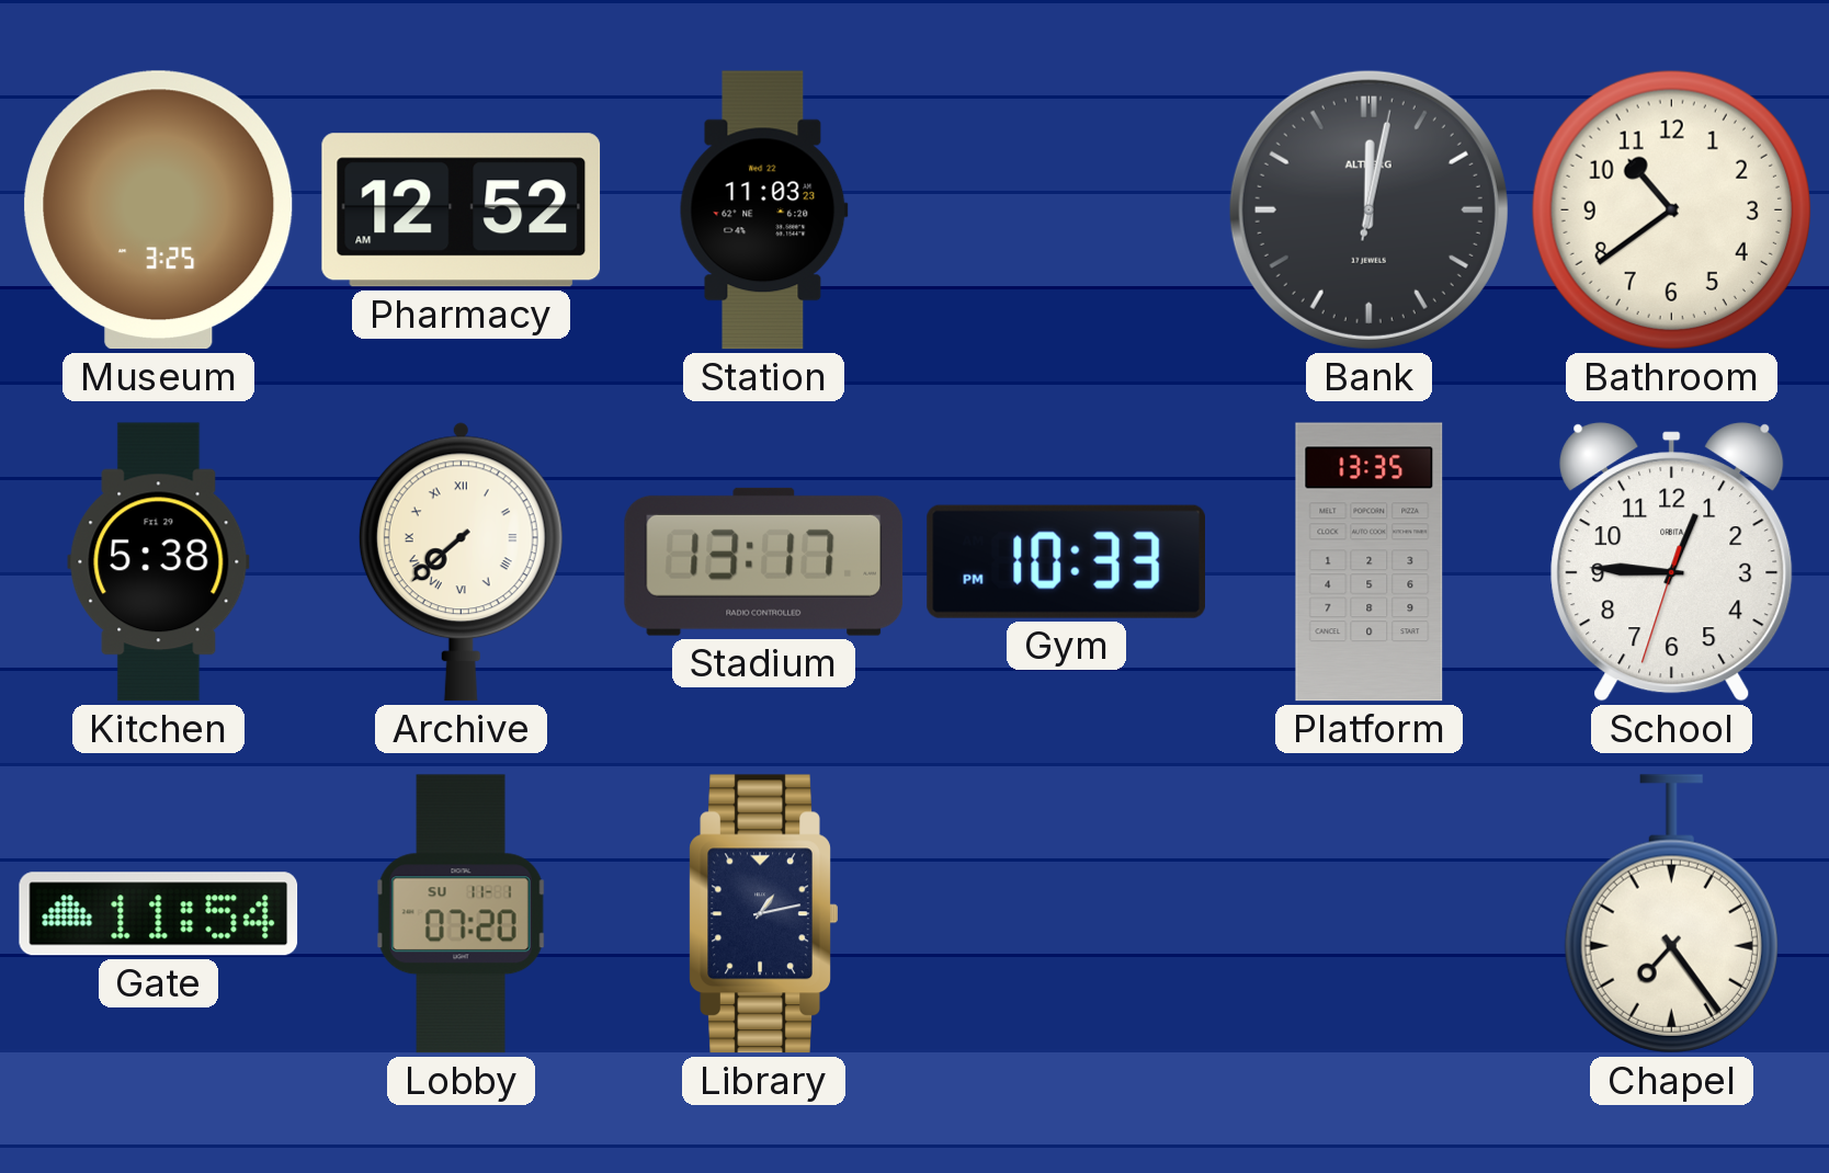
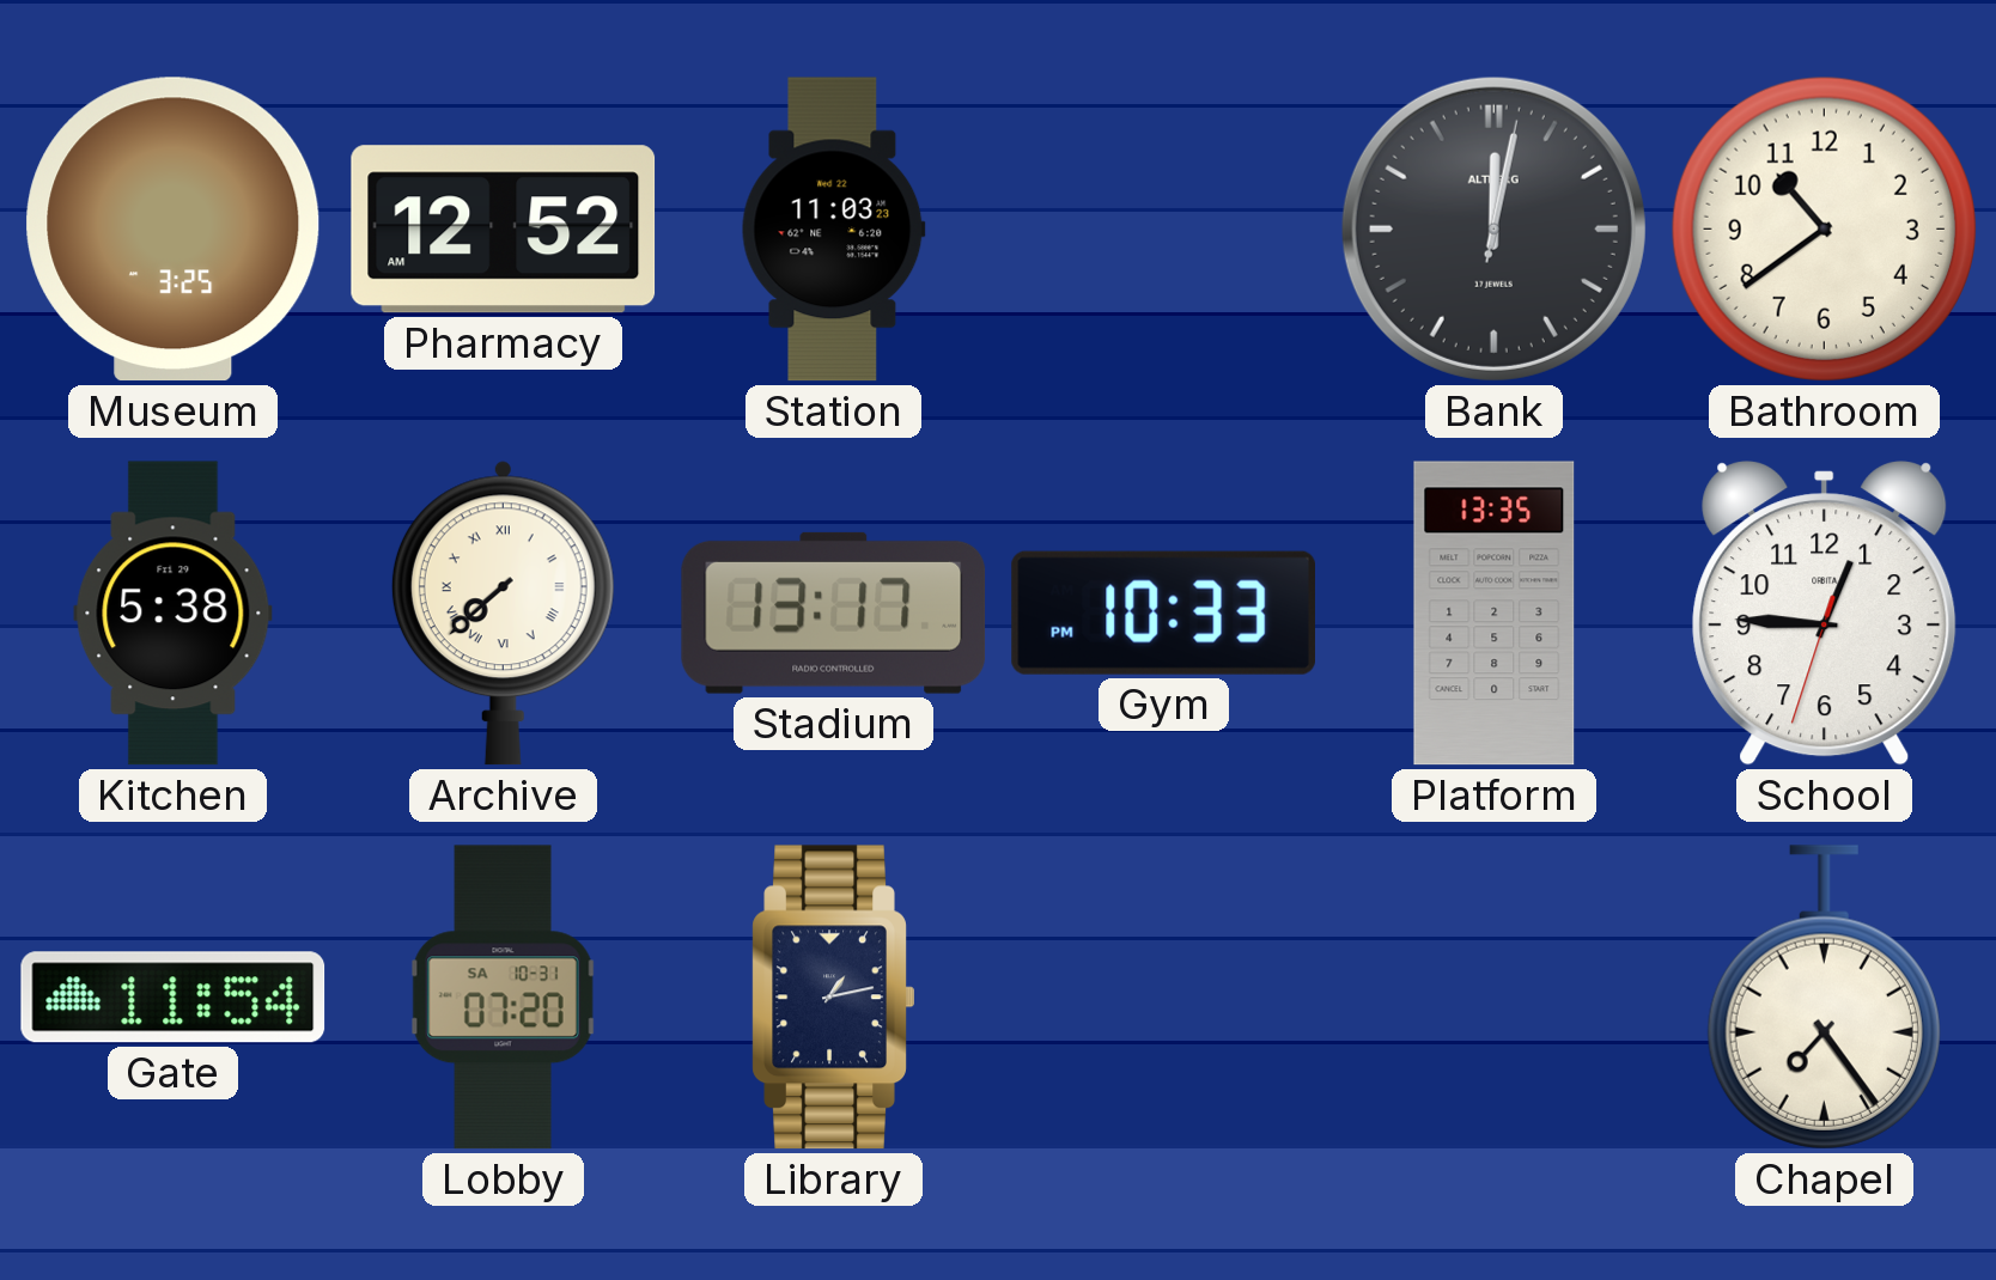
Lobby date: SU 11-1 -> SA 10-31
